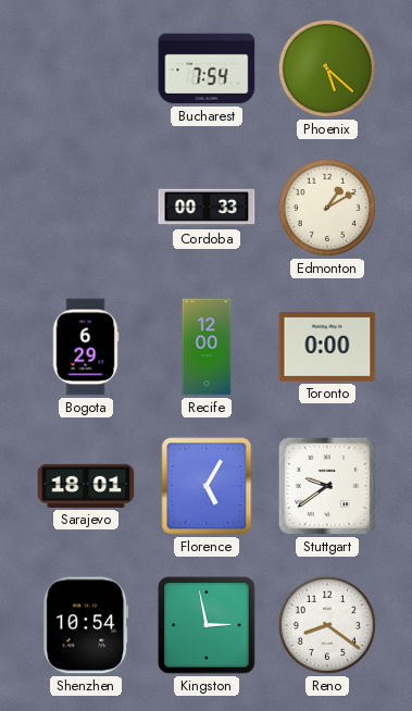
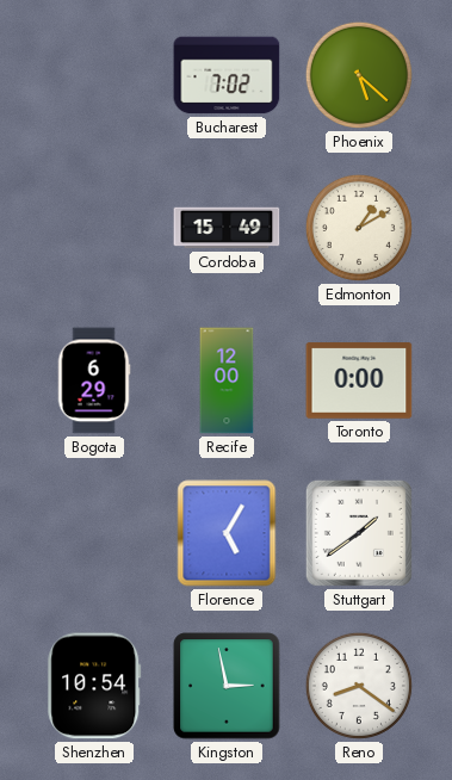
Bucharest: 7:54 -> 7:02
Cordoba: 00:33 -> 15:49
Sarajevo: 18:01 -> none
Stuttgart: 9:39 -> 1:39
